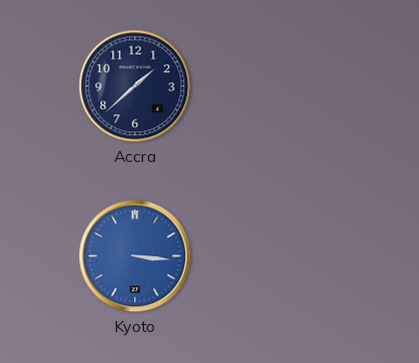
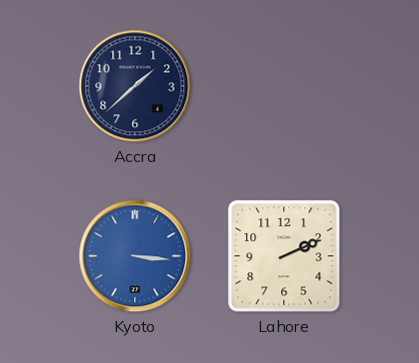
Lahore: none -> 2:11
